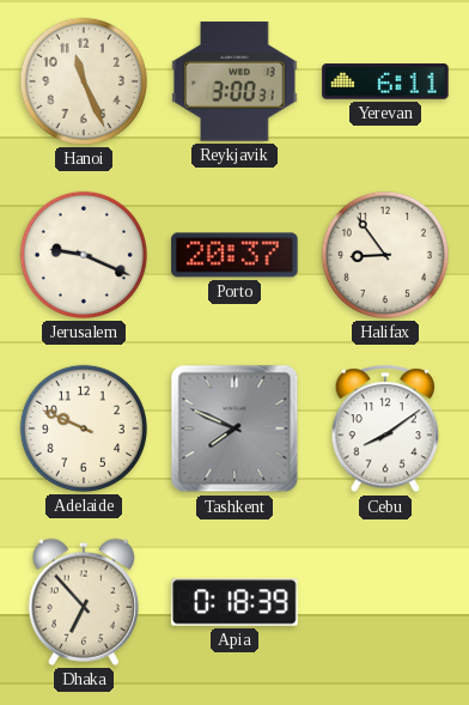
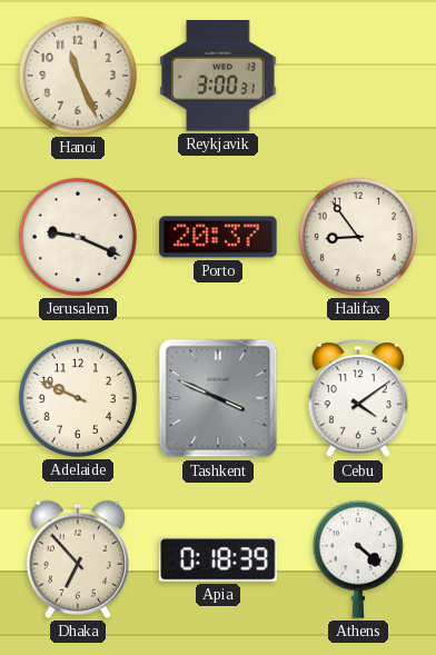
Yerevan: 6:11 -> none
Tashkent: 7:49 -> 3:49
Cebu: 8:09 -> 4:09
Athens: none -> 4:22
